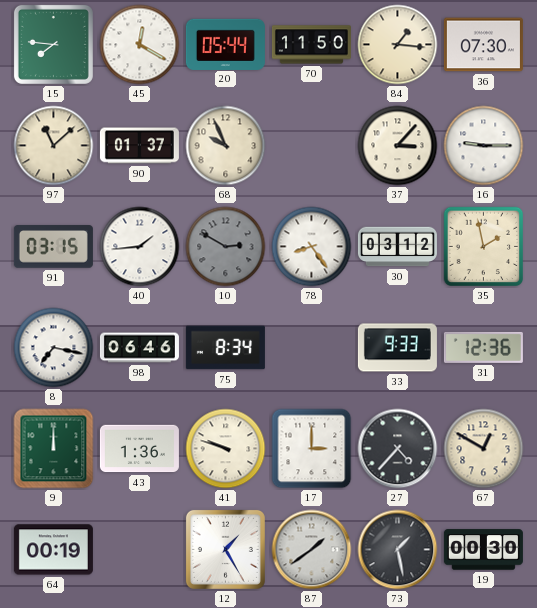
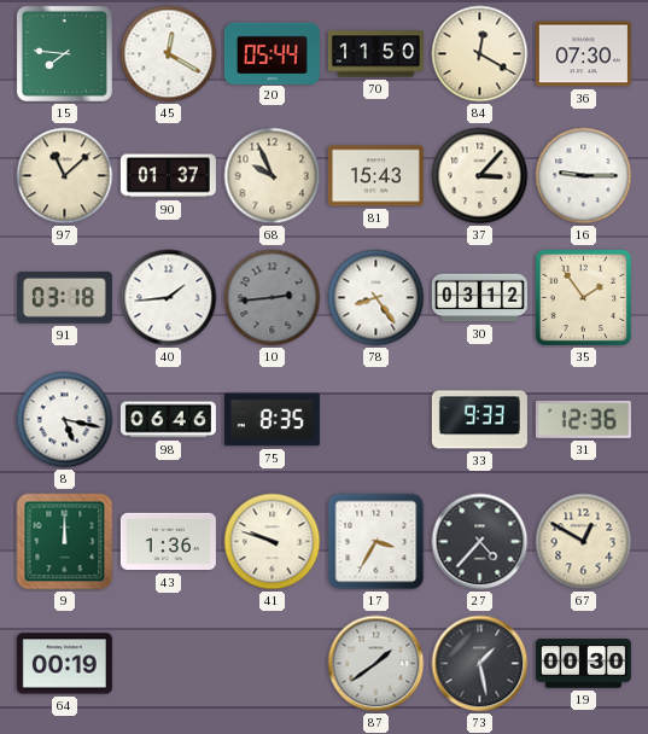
84: 1:16 -> 12:20
81: none -> 15:43
91: 03:15 -> 03:18
10: 2:50 -> 2:44
35: 1:58 -> 1:54
8: 7:17 -> 5:17
75: 8:34 -> 8:35
17: 3:00 -> 3:35
12: 1:25 -> none
